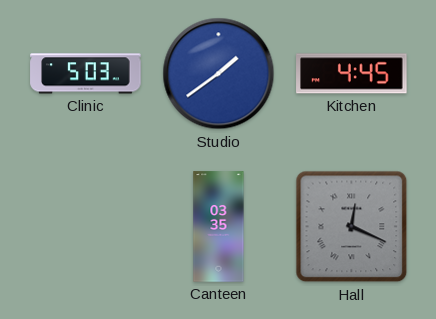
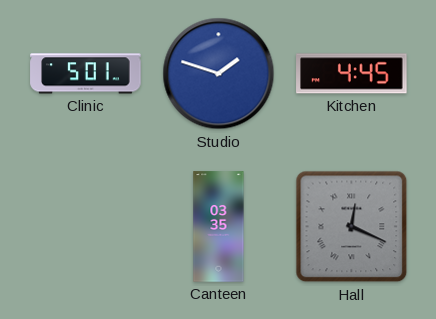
Clinic: 5:03 -> 5:01
Studio: 1:39 -> 1:48
